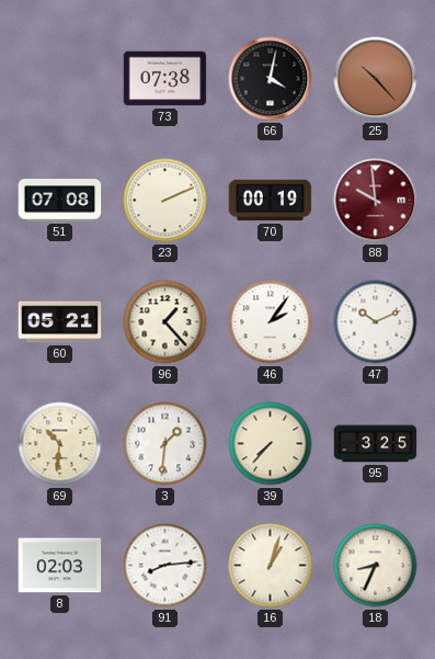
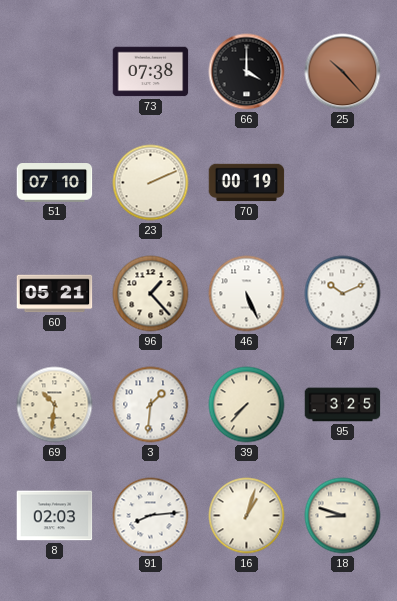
66: 4:02 -> 4:00
51: 07:08 -> 07:10
88: 9:59 -> none
46: 2:06 -> 5:26
18: 8:34 -> 8:48
